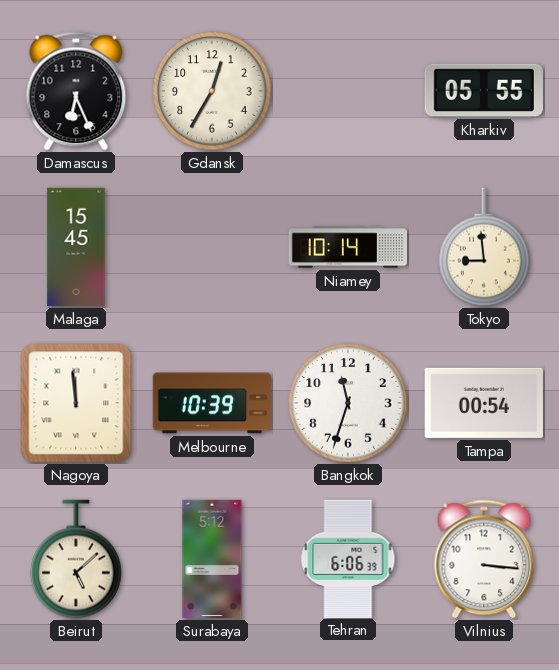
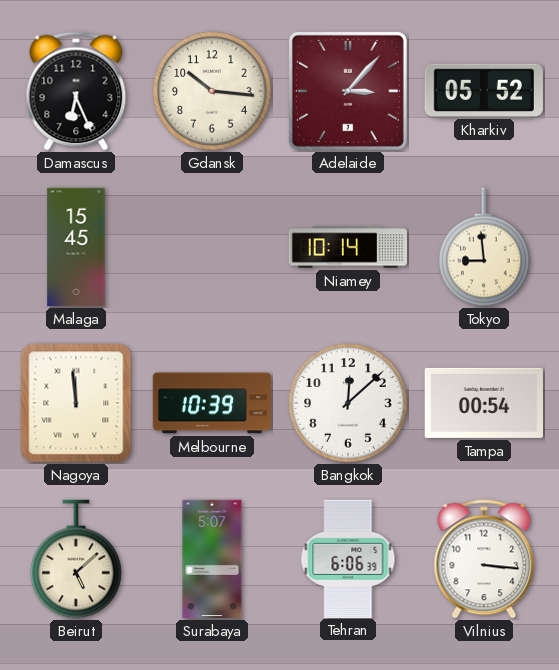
Gdansk: 12:35 -> 10:16
Adelaide: none -> 3:07
Kharkiv: 05:55 -> 05:52
Bangkok: 11:33 -> 12:08
Surabaya: 5:12 -> 5:07
